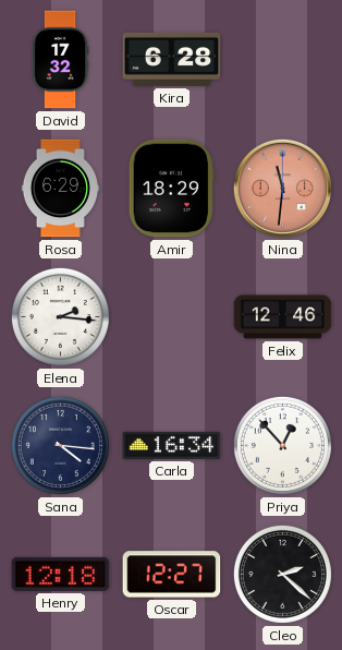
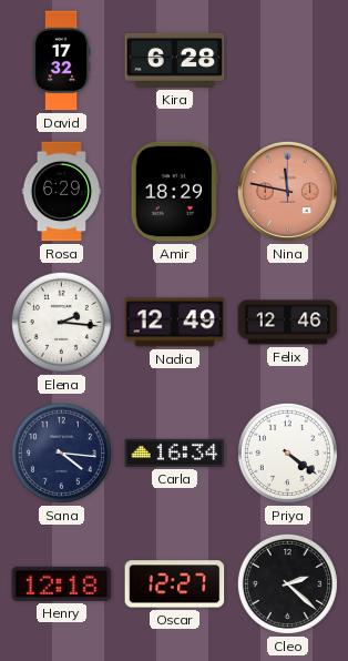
Nina: 11:31 -> 11:47
Nadia: none -> 12:49
Priya: 12:53 -> 4:21
